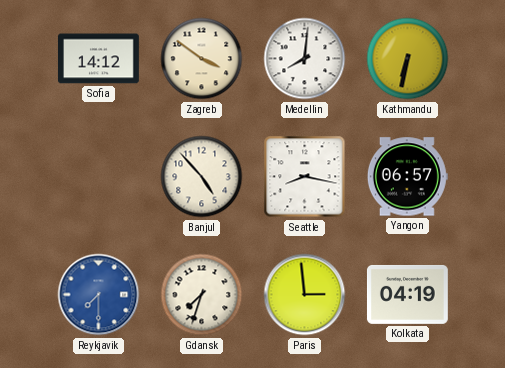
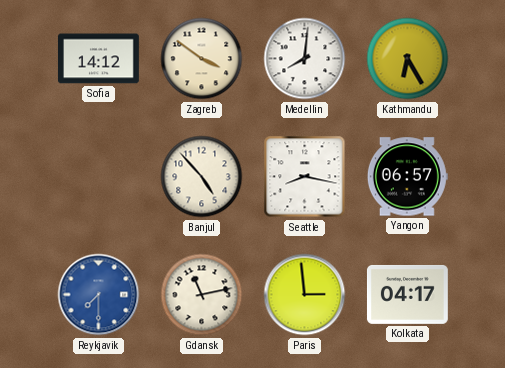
Kathmandu: 6:32 -> 6:25
Gdansk: 7:33 -> 11:13
Kolkata: 04:19 -> 04:17
